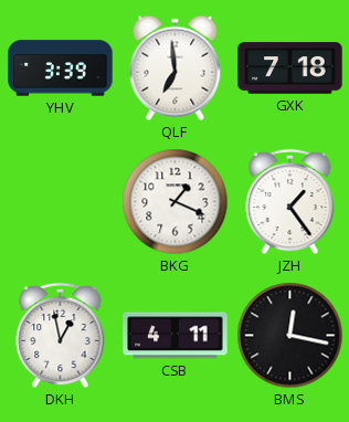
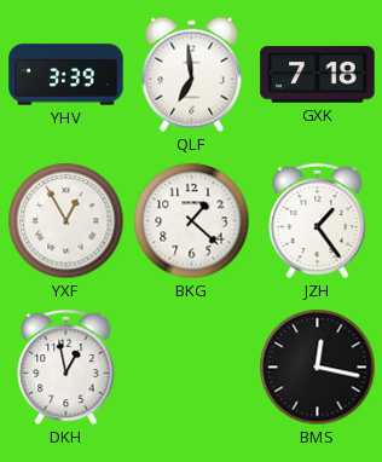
YXF: none -> 12:55
BKG: 1:19 -> 1:22
CSB: 4:11 -> none
